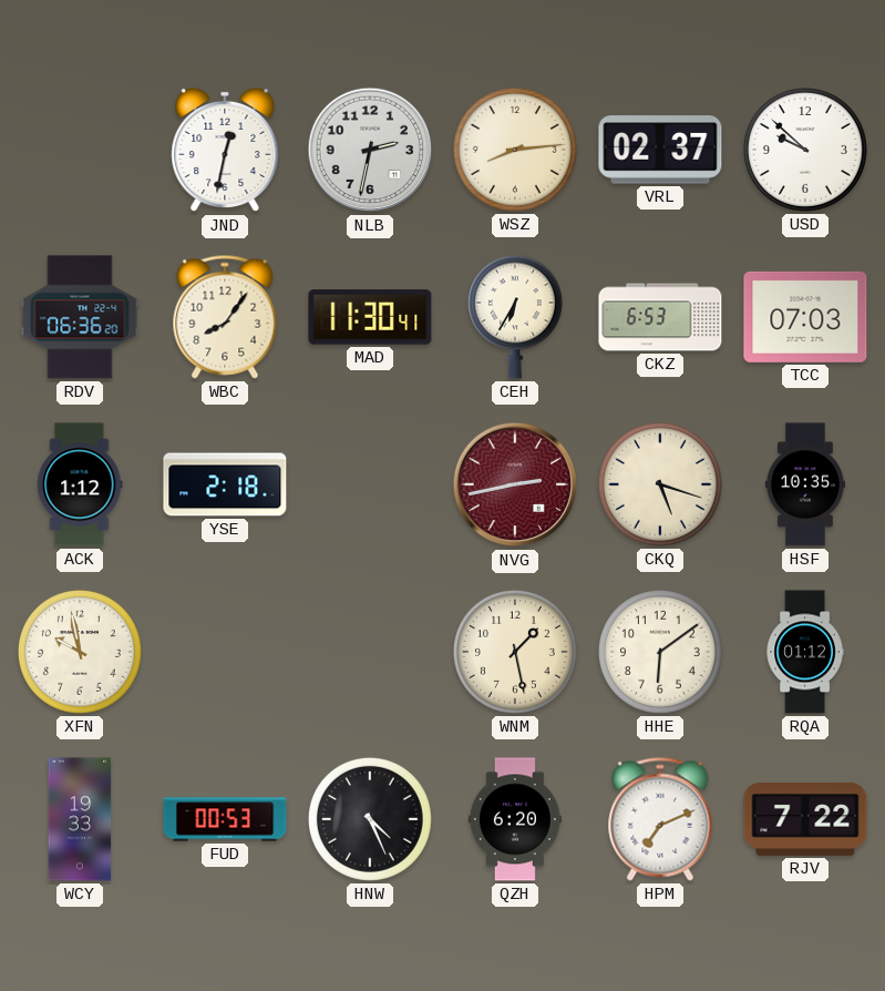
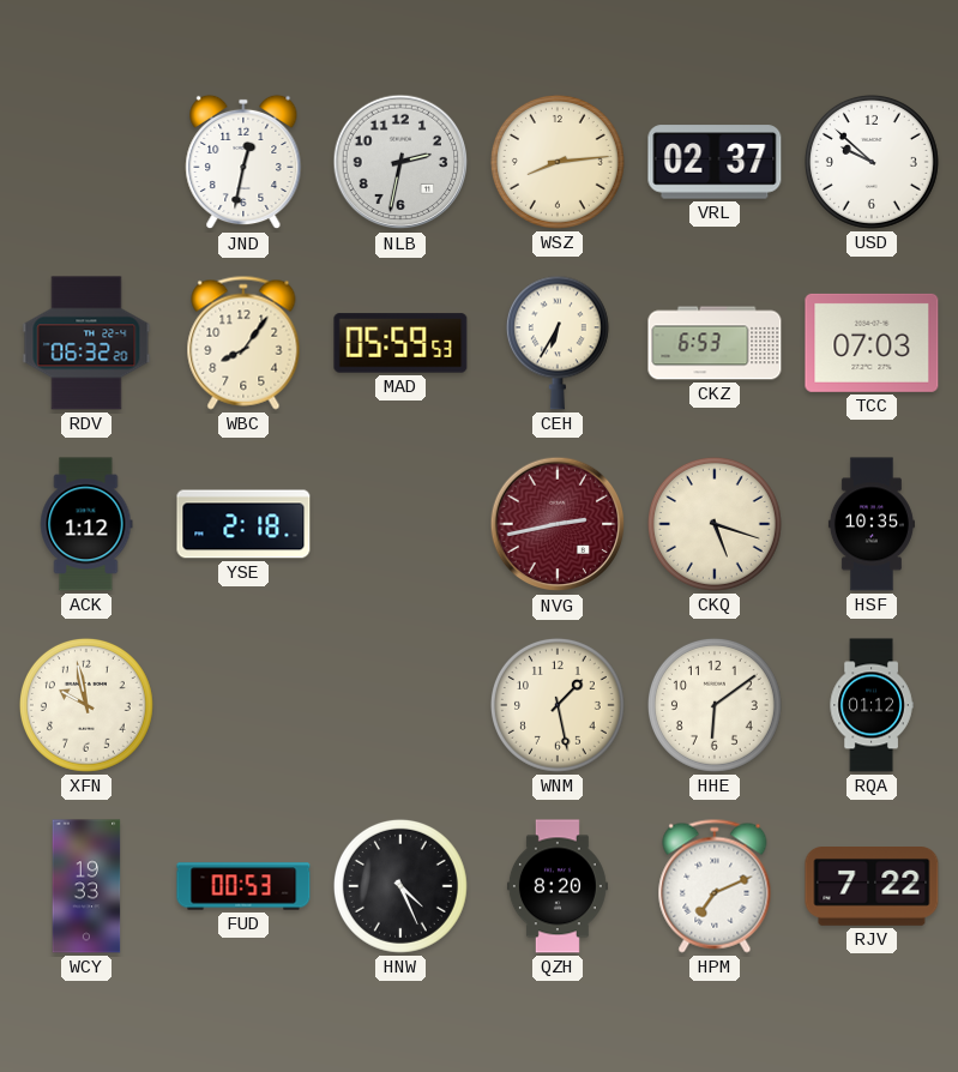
RDV: 06:36 -> 06:32
MAD: 11:30 -> 05:59
QZH: 6:20 -> 8:20
